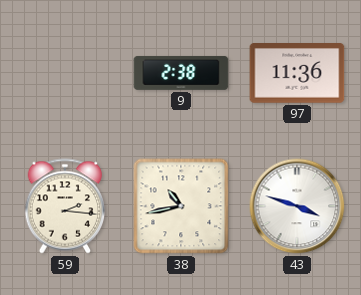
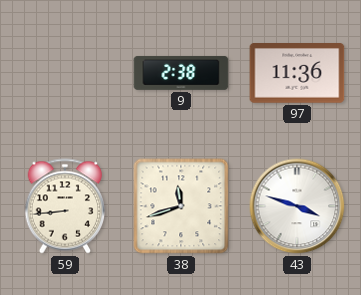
59: 2:16 -> 8:44
38: 10:43 -> 11:42
